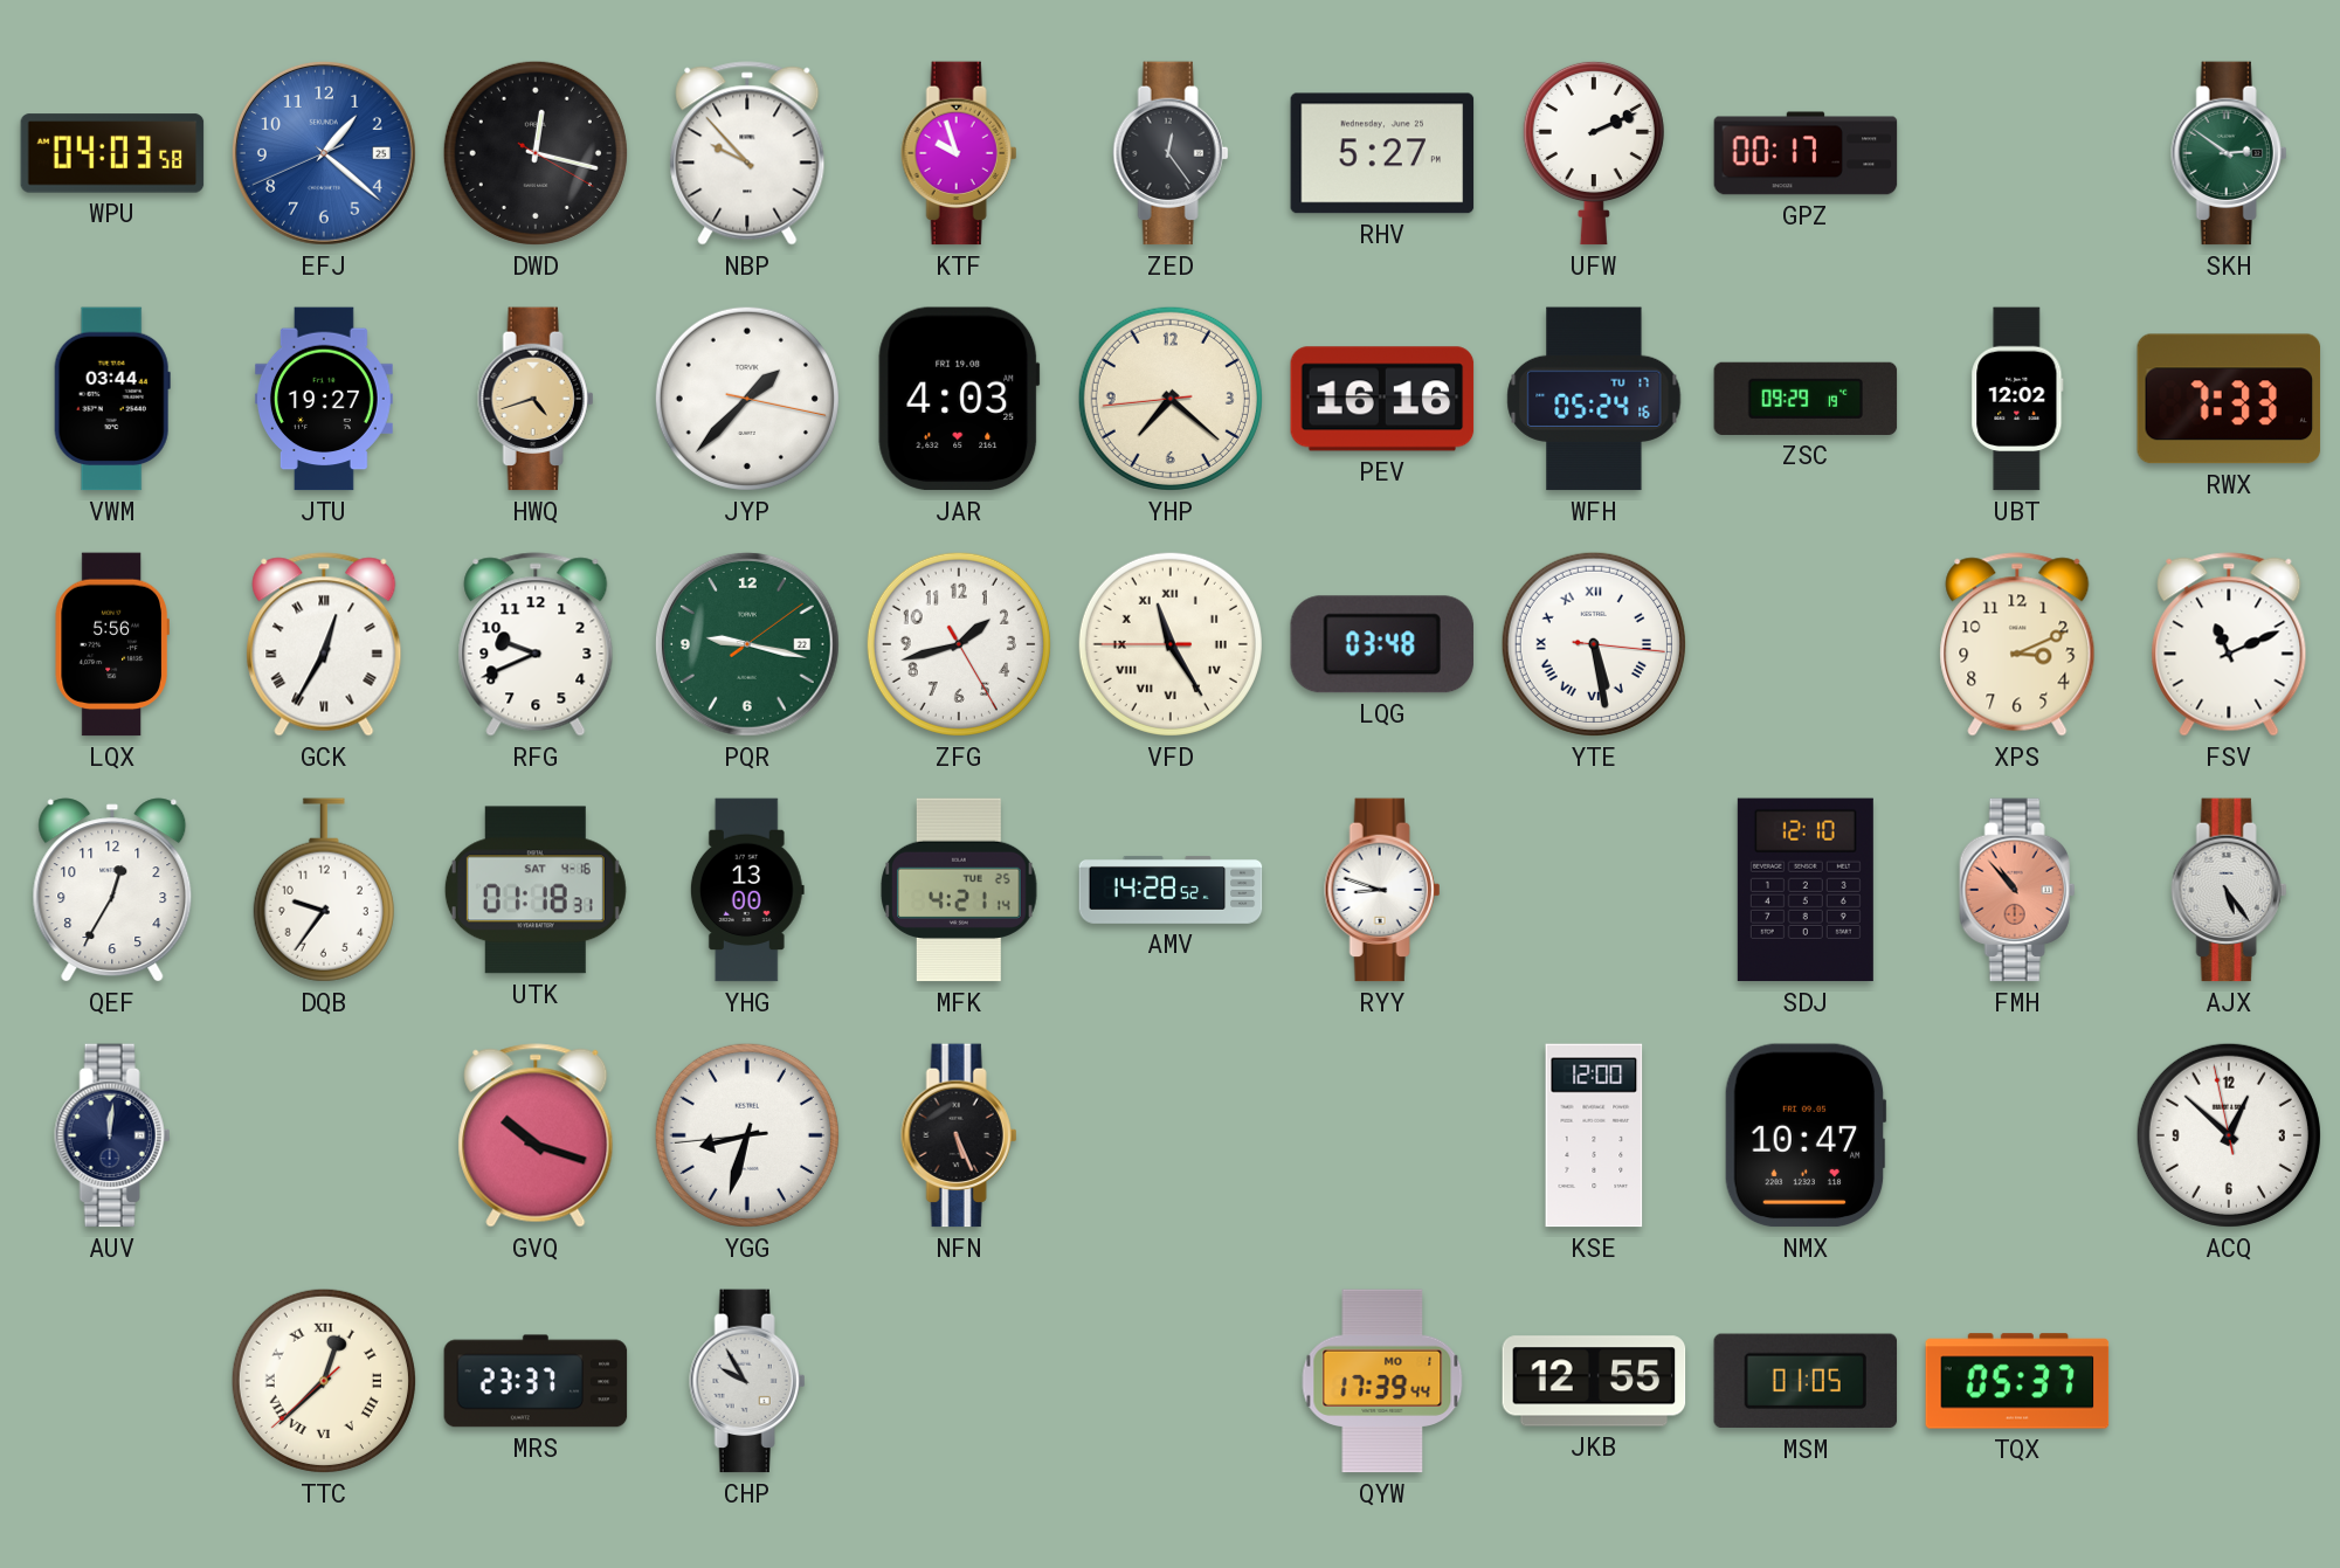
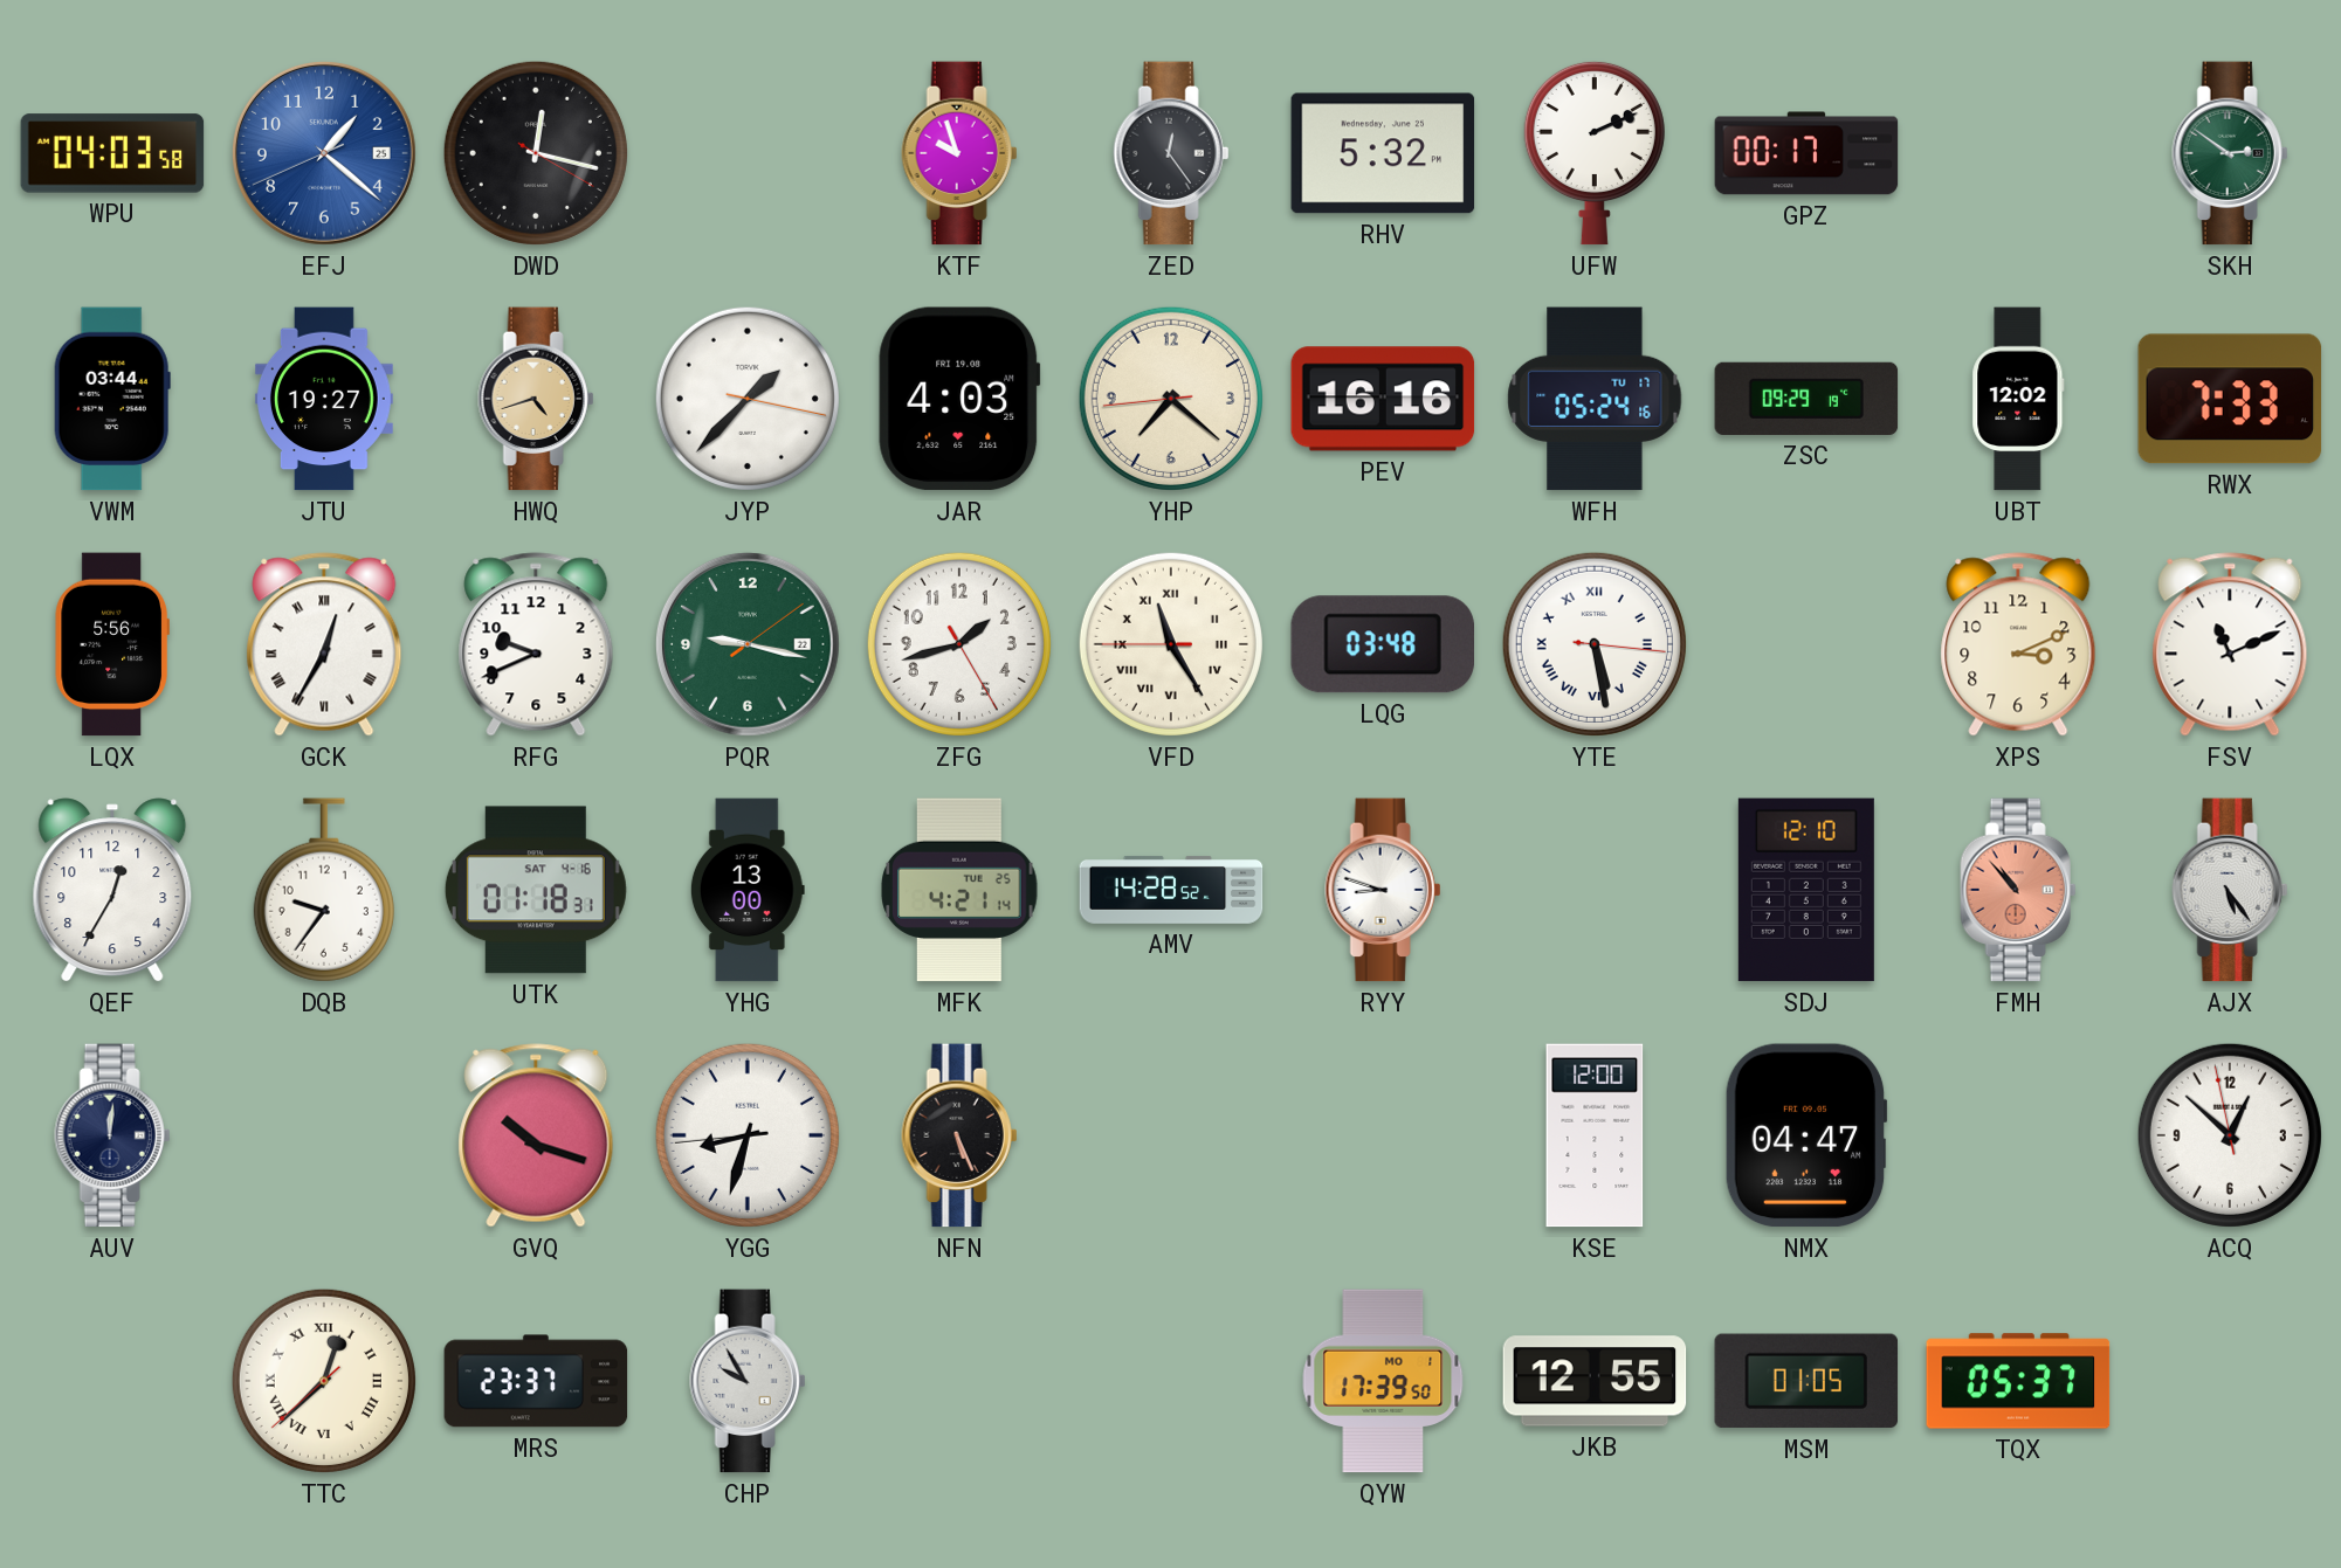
NBP: 9:53 -> none
RHV: 5:27 -> 5:32
NMX: 10:47 -> 04:47
QYW: 17:39:44 -> 17:39:50
